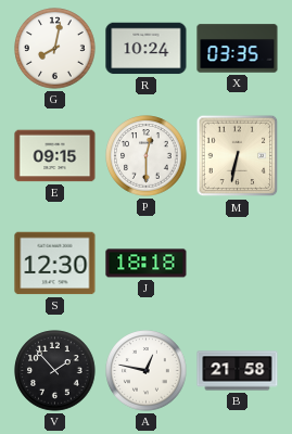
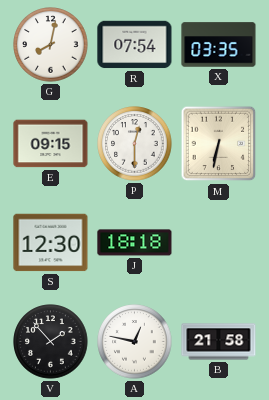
R: 10:24 -> 07:54
